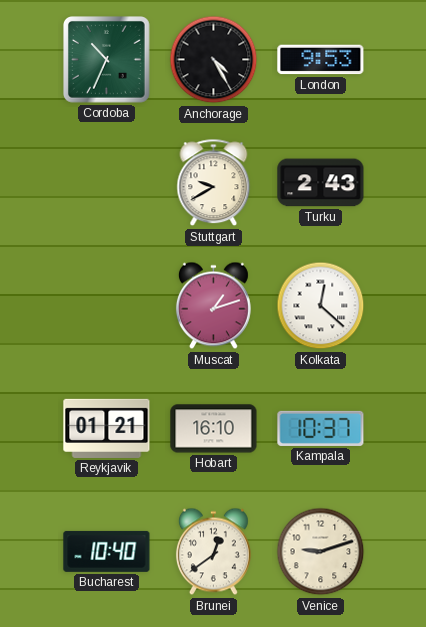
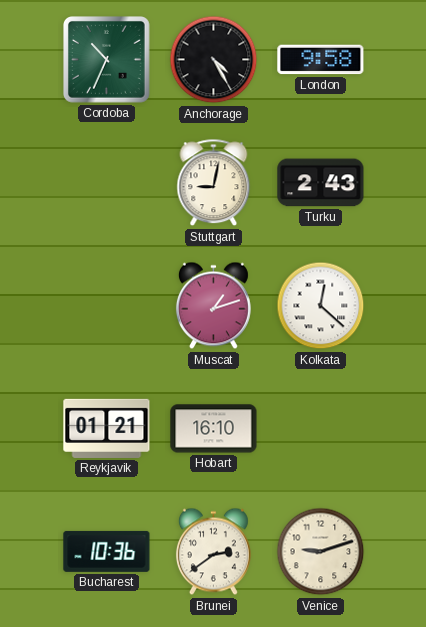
London: 9:53 -> 9:58
Stuttgart: 9:40 -> 9:02
Kampala: 10:37 -> none
Bucharest: 10:40 -> 10:36
Brunei: 12:39 -> 2:39
